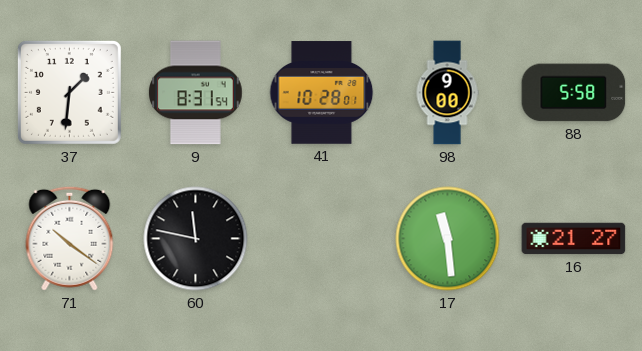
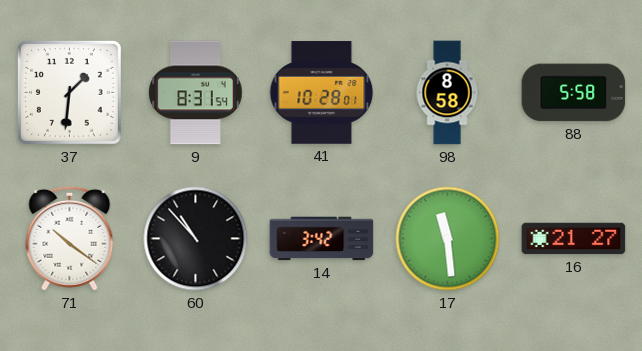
98: 9:00 -> 8:58
60: 11:47 -> 10:53
14: none -> 3:42
